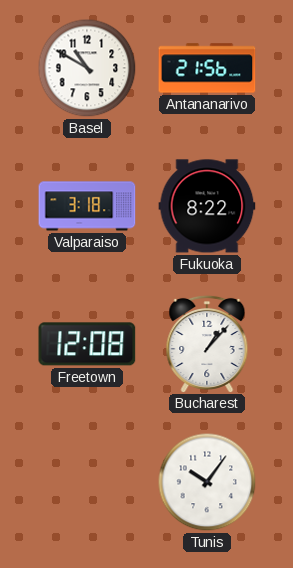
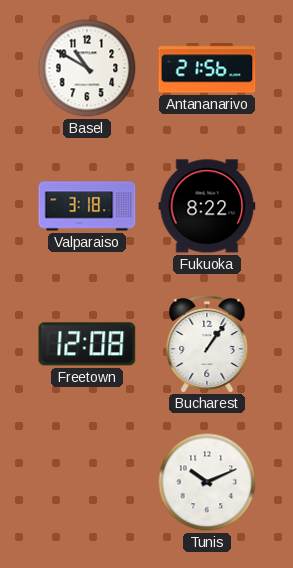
Bucharest: 1:07 -> 1:06
Tunis: 10:06 -> 10:11
